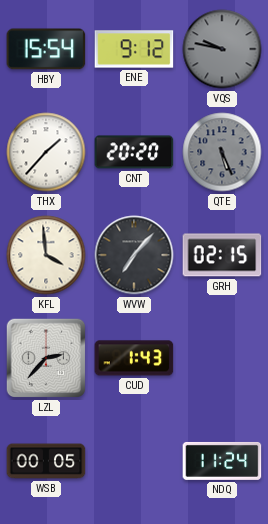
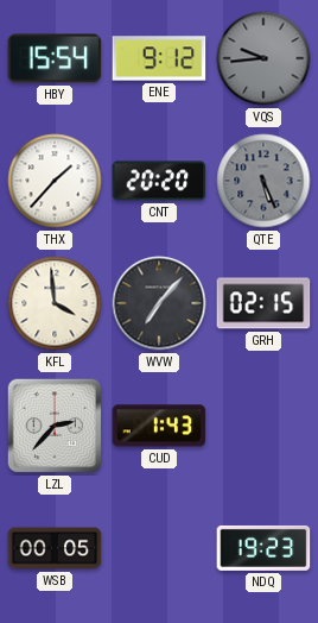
VQS: 9:47 -> 9:44
NDQ: 11:24 -> 19:23
